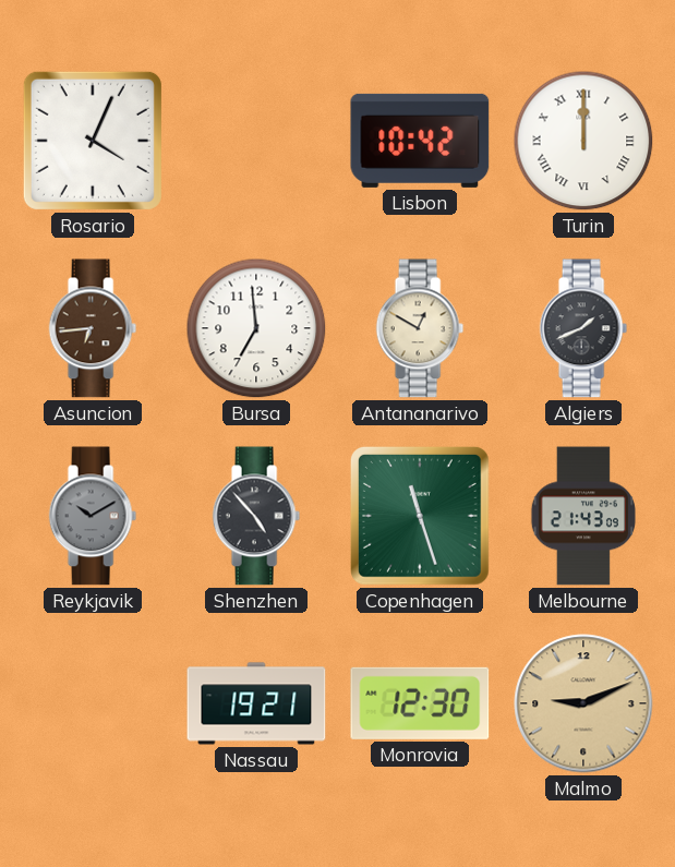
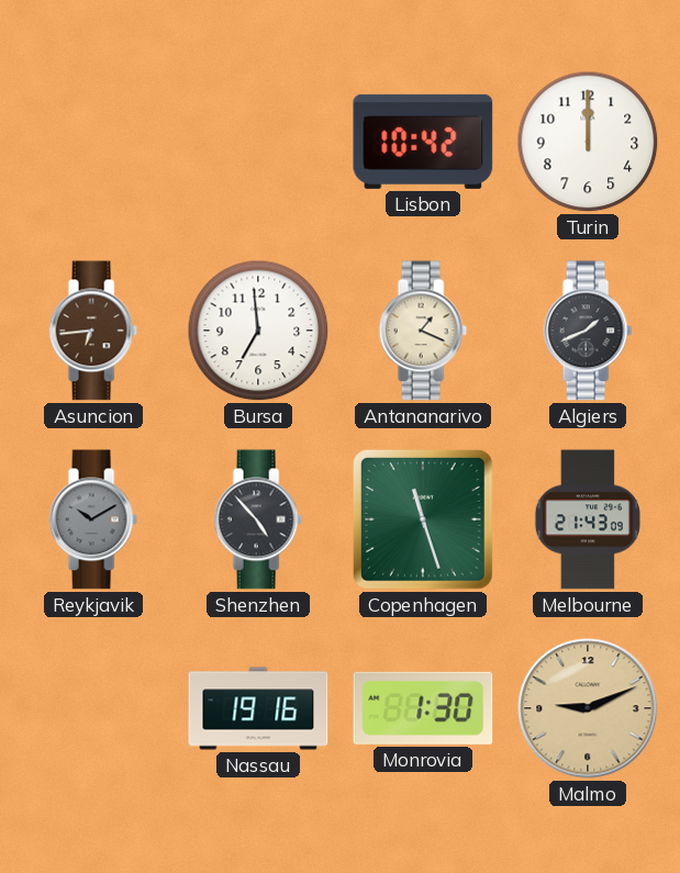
Rosario: 4:04 -> none
Turin numerals: Roman -> Arabic
Antananarivo: 12:50 -> 1:19
Nassau: 19:21 -> 19:16
Monrovia: 12:30 -> 1:30
